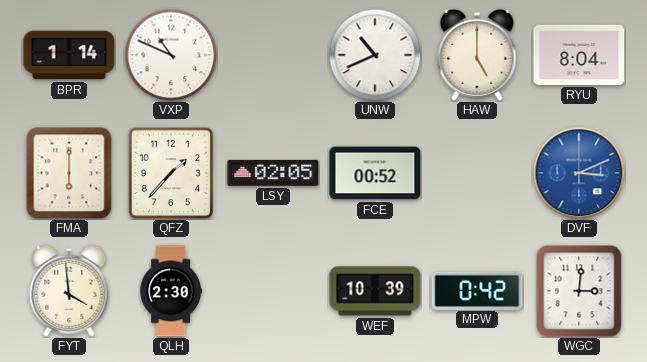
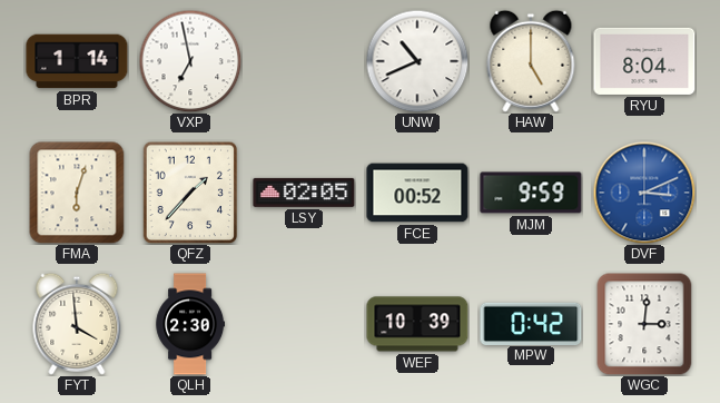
VXP: 10:49 -> 6:58
FMA: 6:00 -> 6:03
MJM: none -> 9:59
